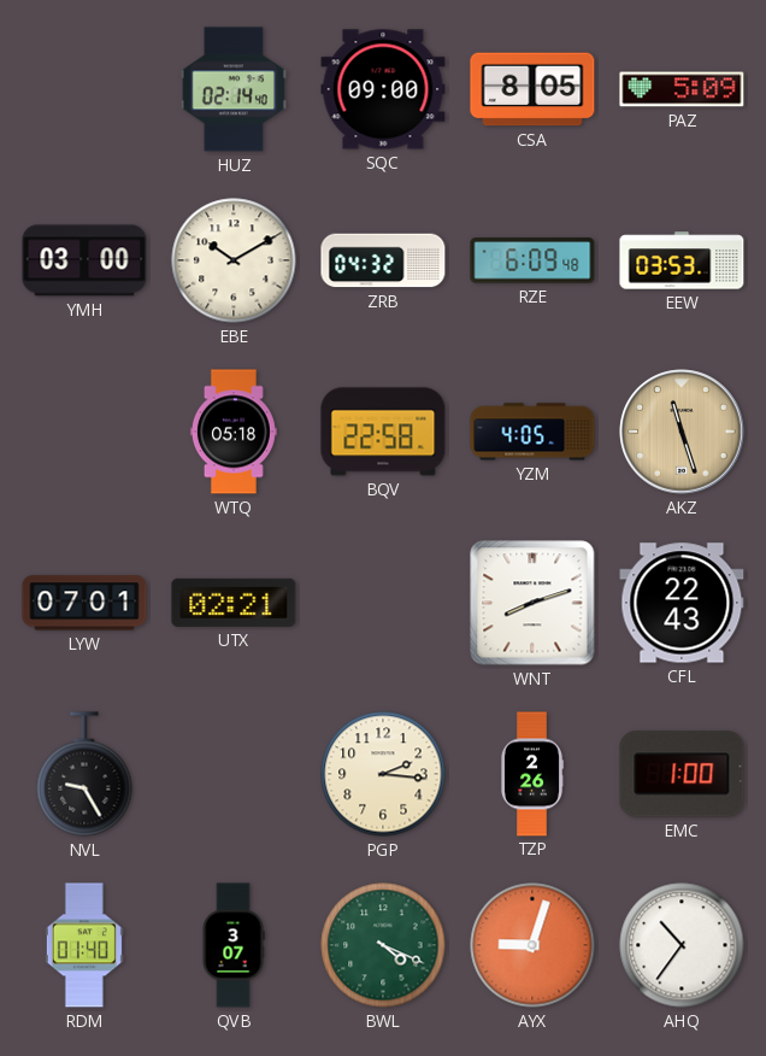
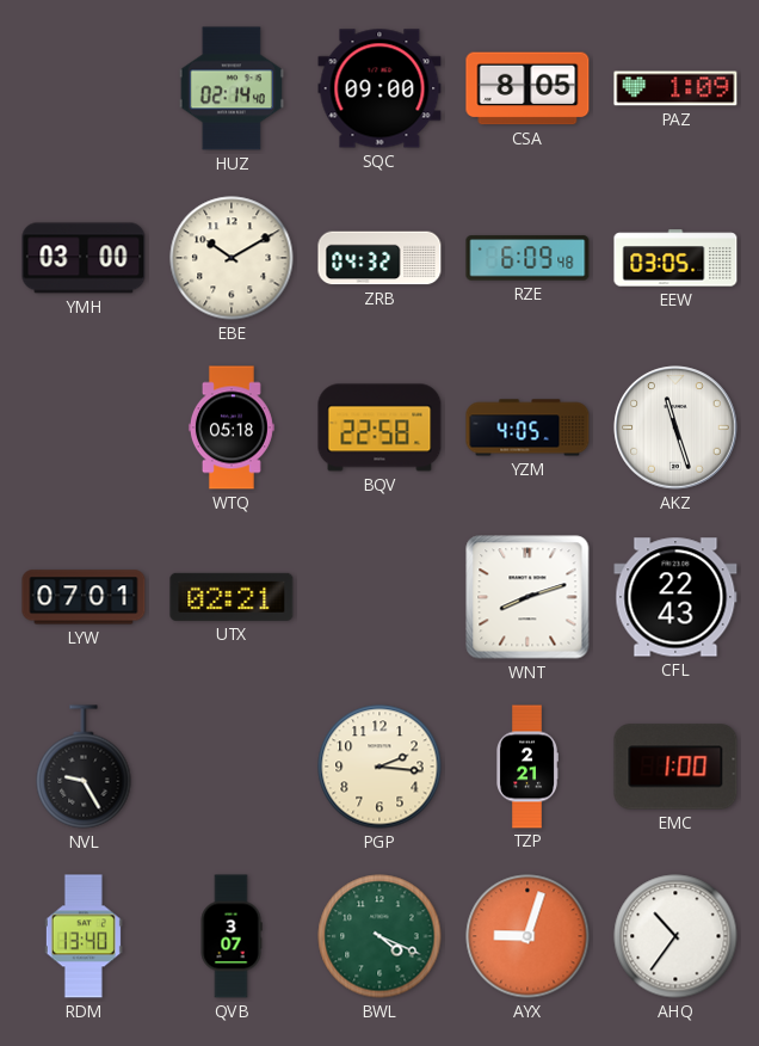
PAZ: 5:09 -> 1:09
EEW: 03:53 -> 03:05
AKZ dial: champagne -> white
TZP: 2:26 -> 2:21
RDM: 01:40 -> 13:40
